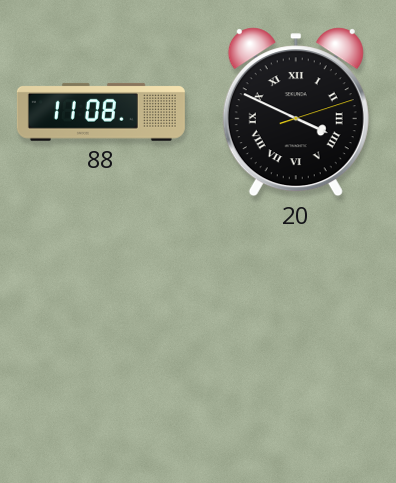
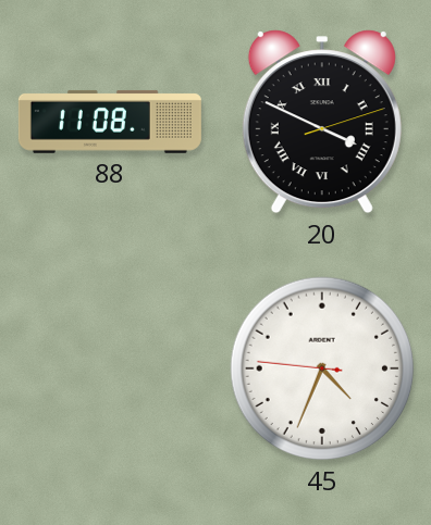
45: none -> 4:33
